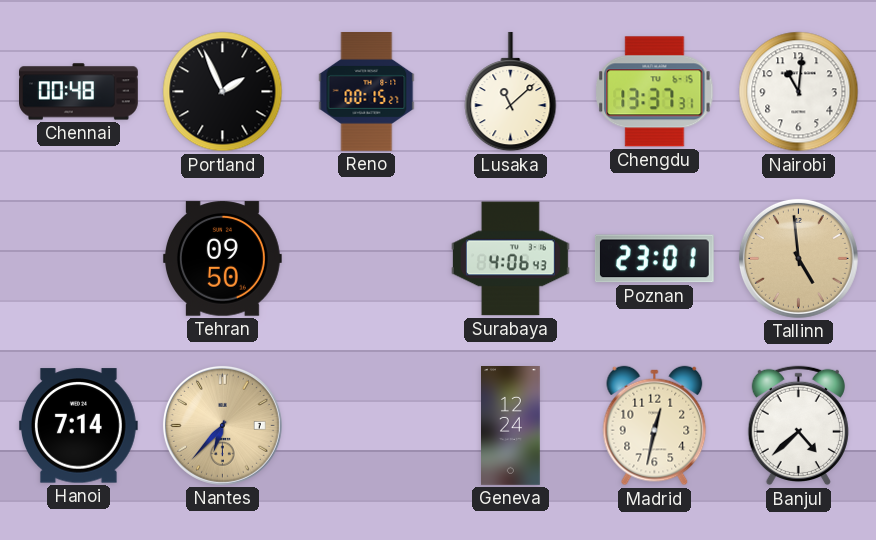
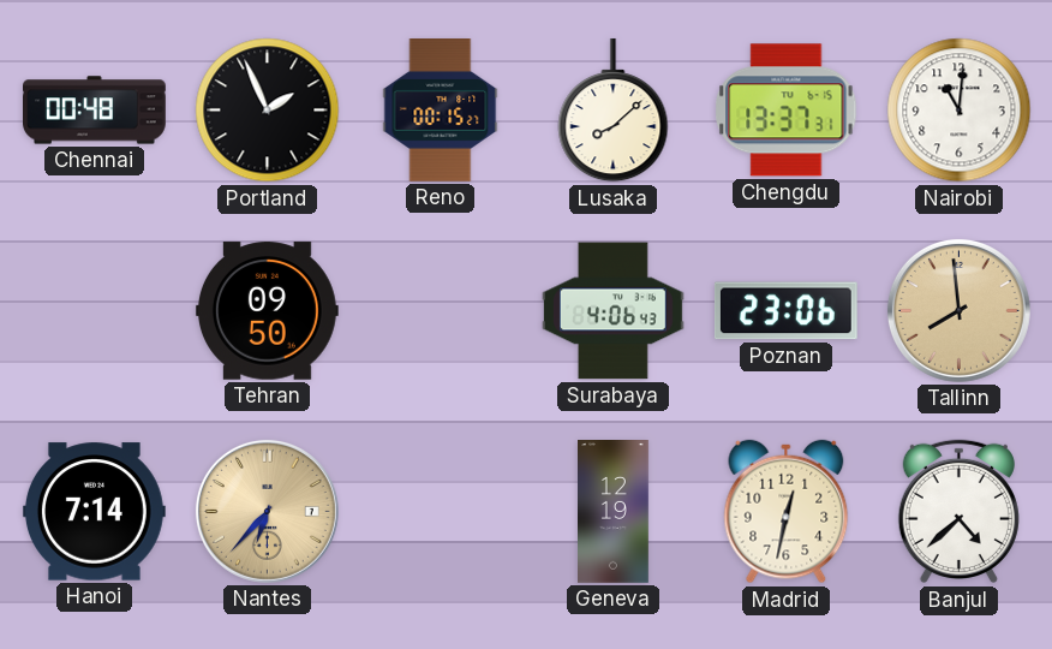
Lusaka: 11:08 -> 8:08
Poznan: 23:01 -> 23:06
Tallinn: 4:59 -> 7:59
Geneva: 12:24 -> 12:19
